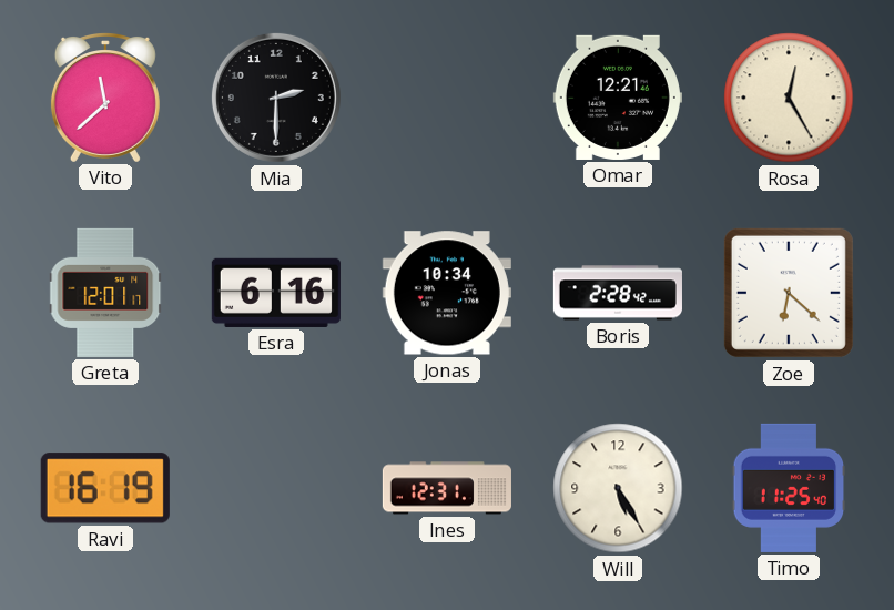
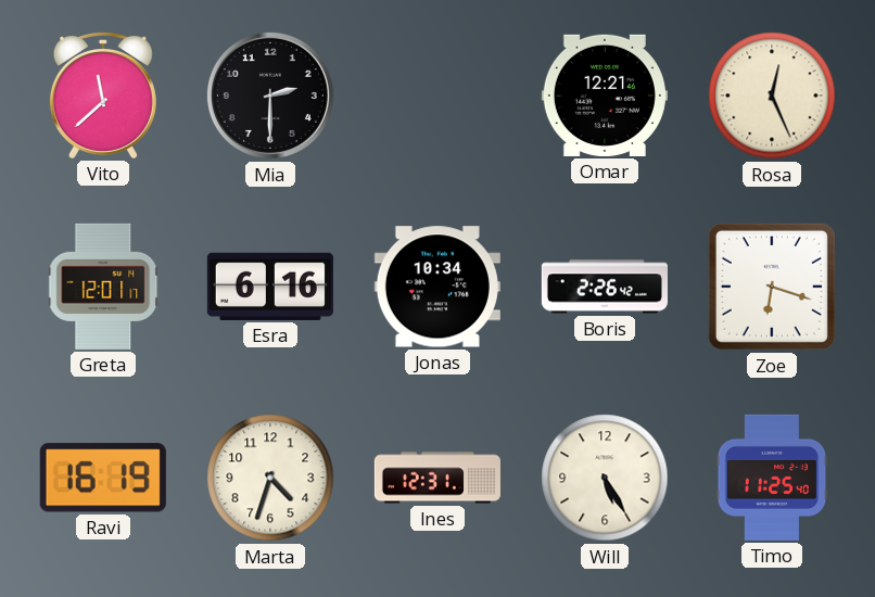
Rosa: 12:25 -> 12:26
Boris: 2:28 -> 2:26
Zoe: 6:22 -> 6:18
Marta: none -> 4:33
